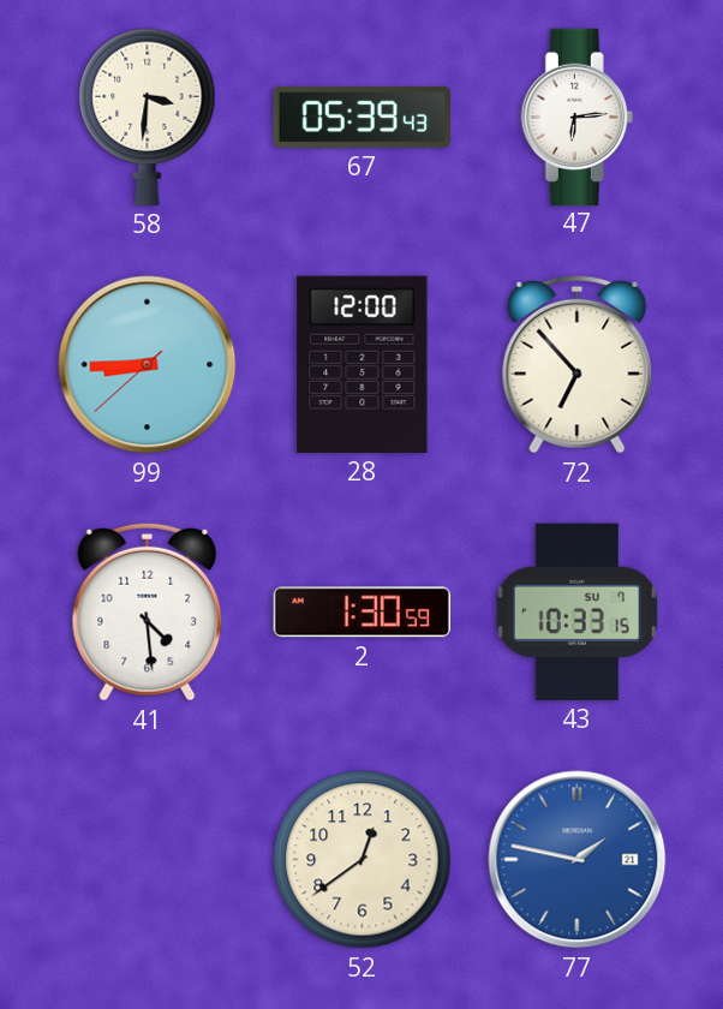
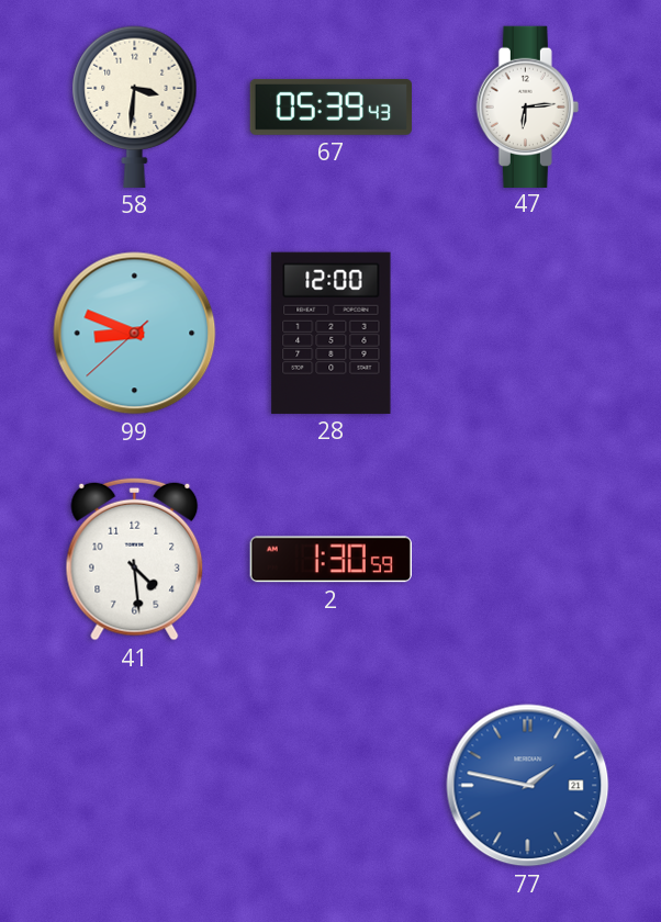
99: 8:44 -> 8:48
72: 6:53 -> none
43: 10:33 -> none
52: 12:39 -> none
